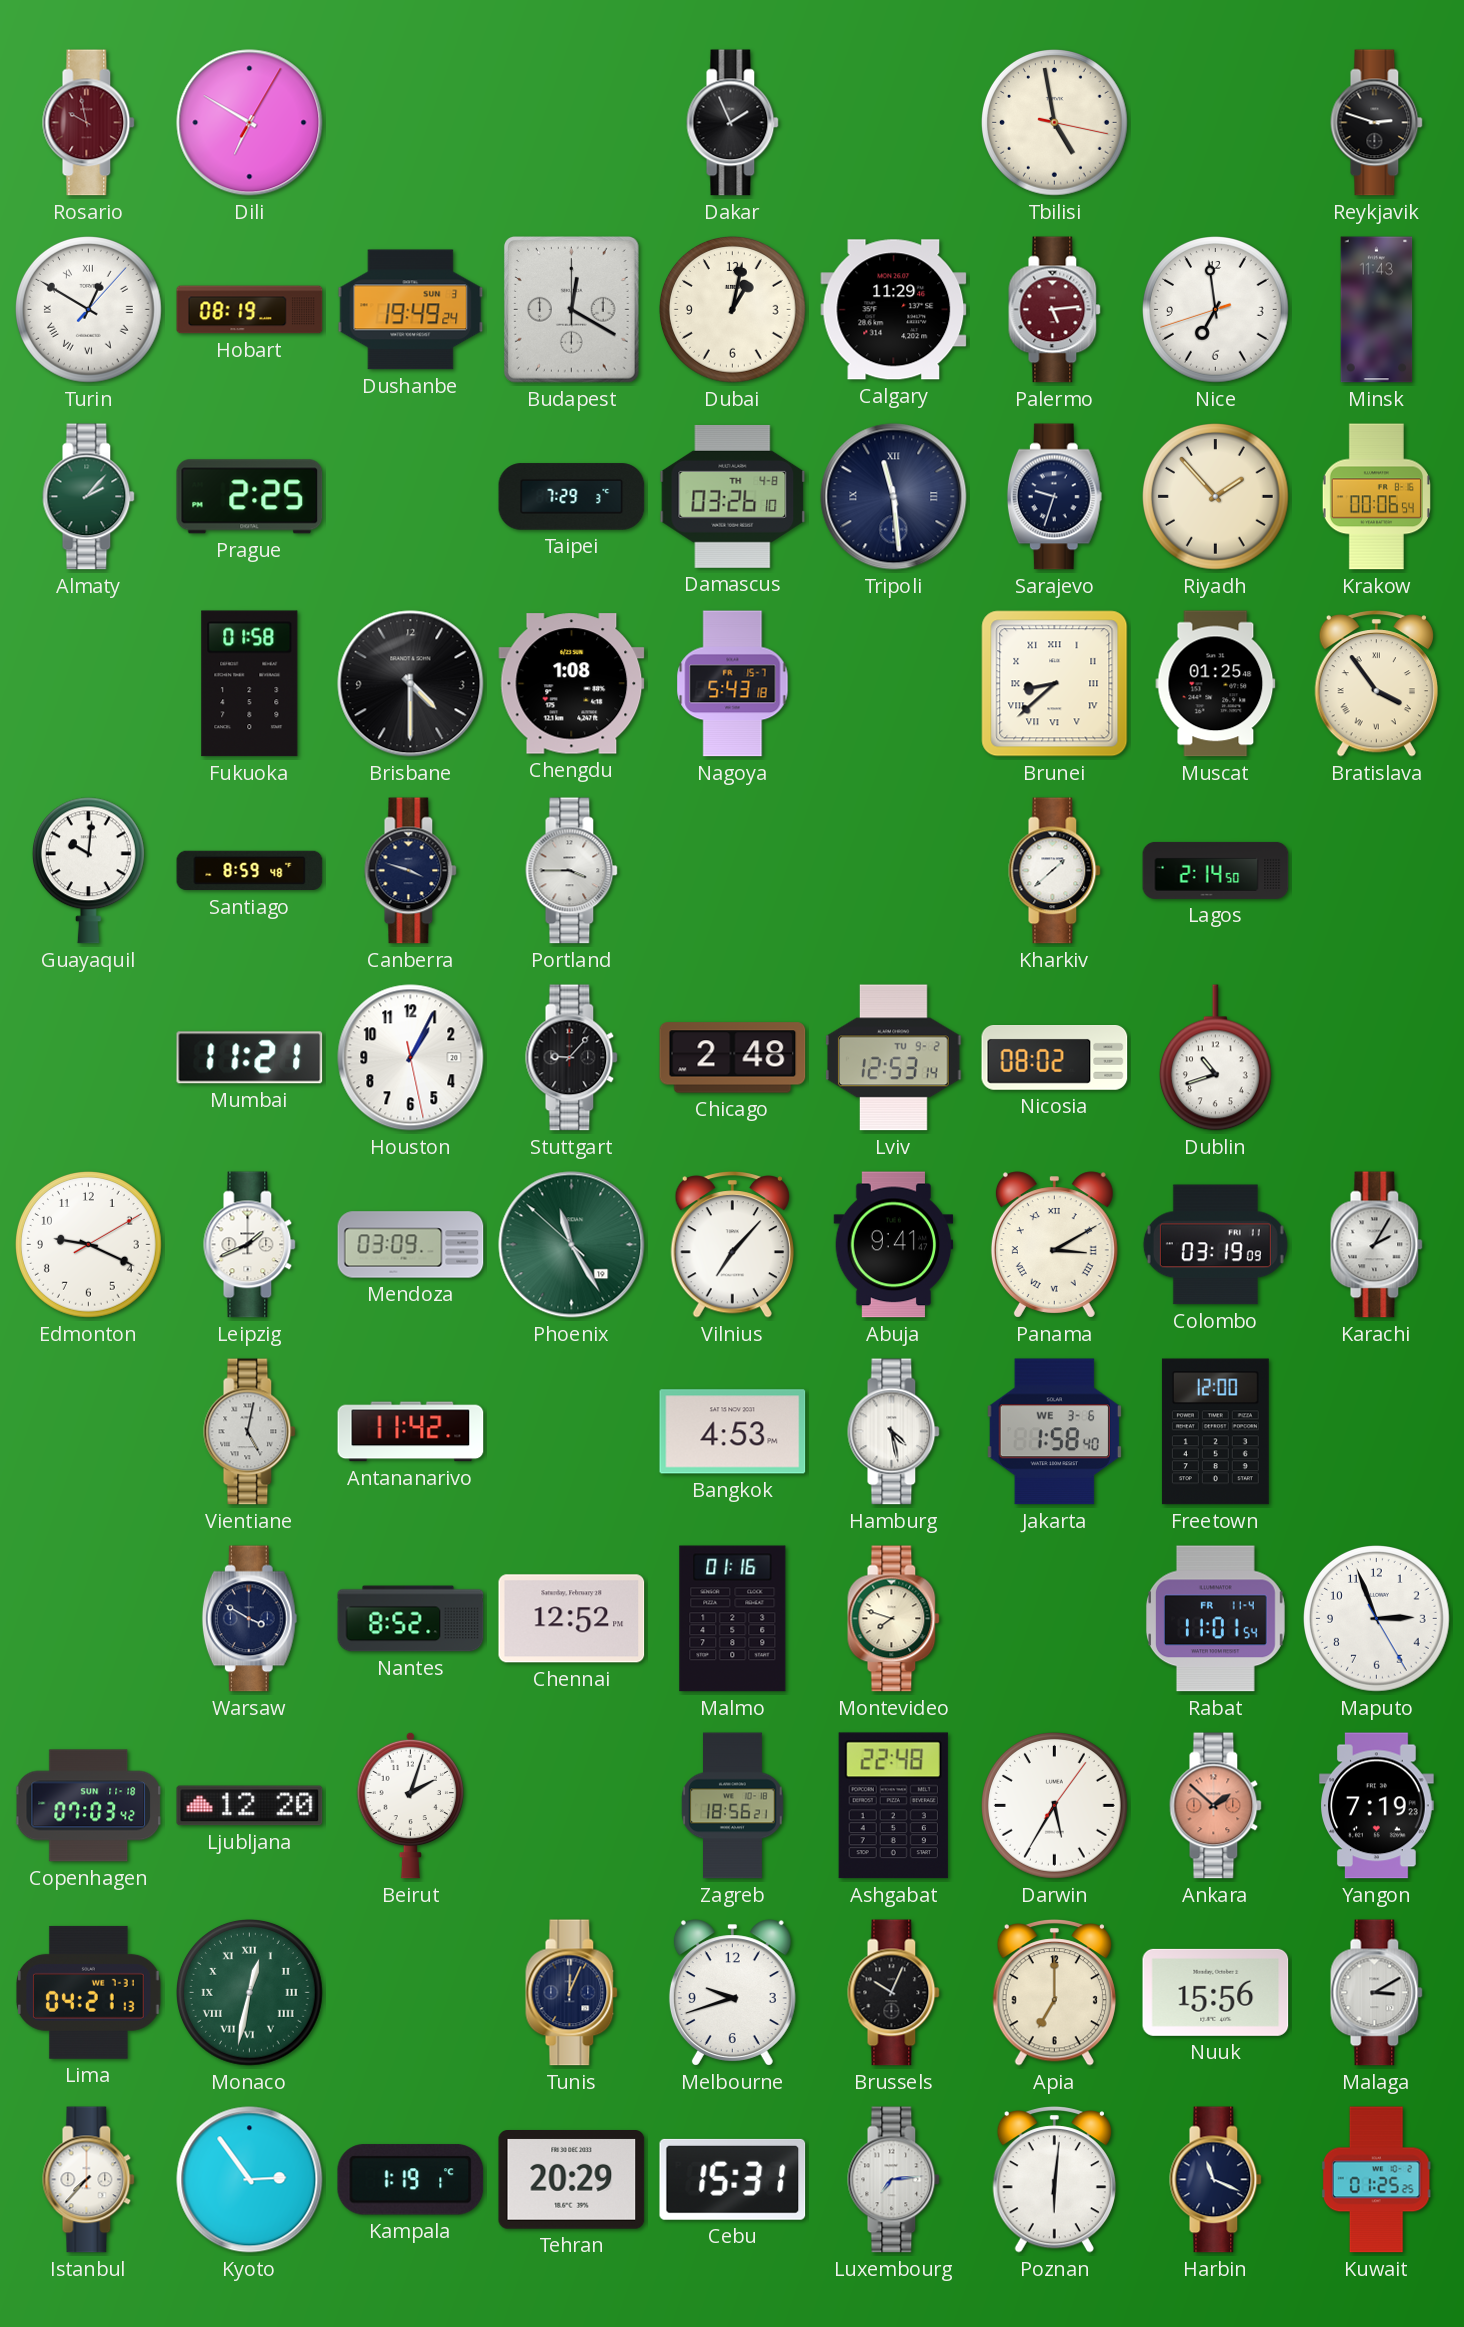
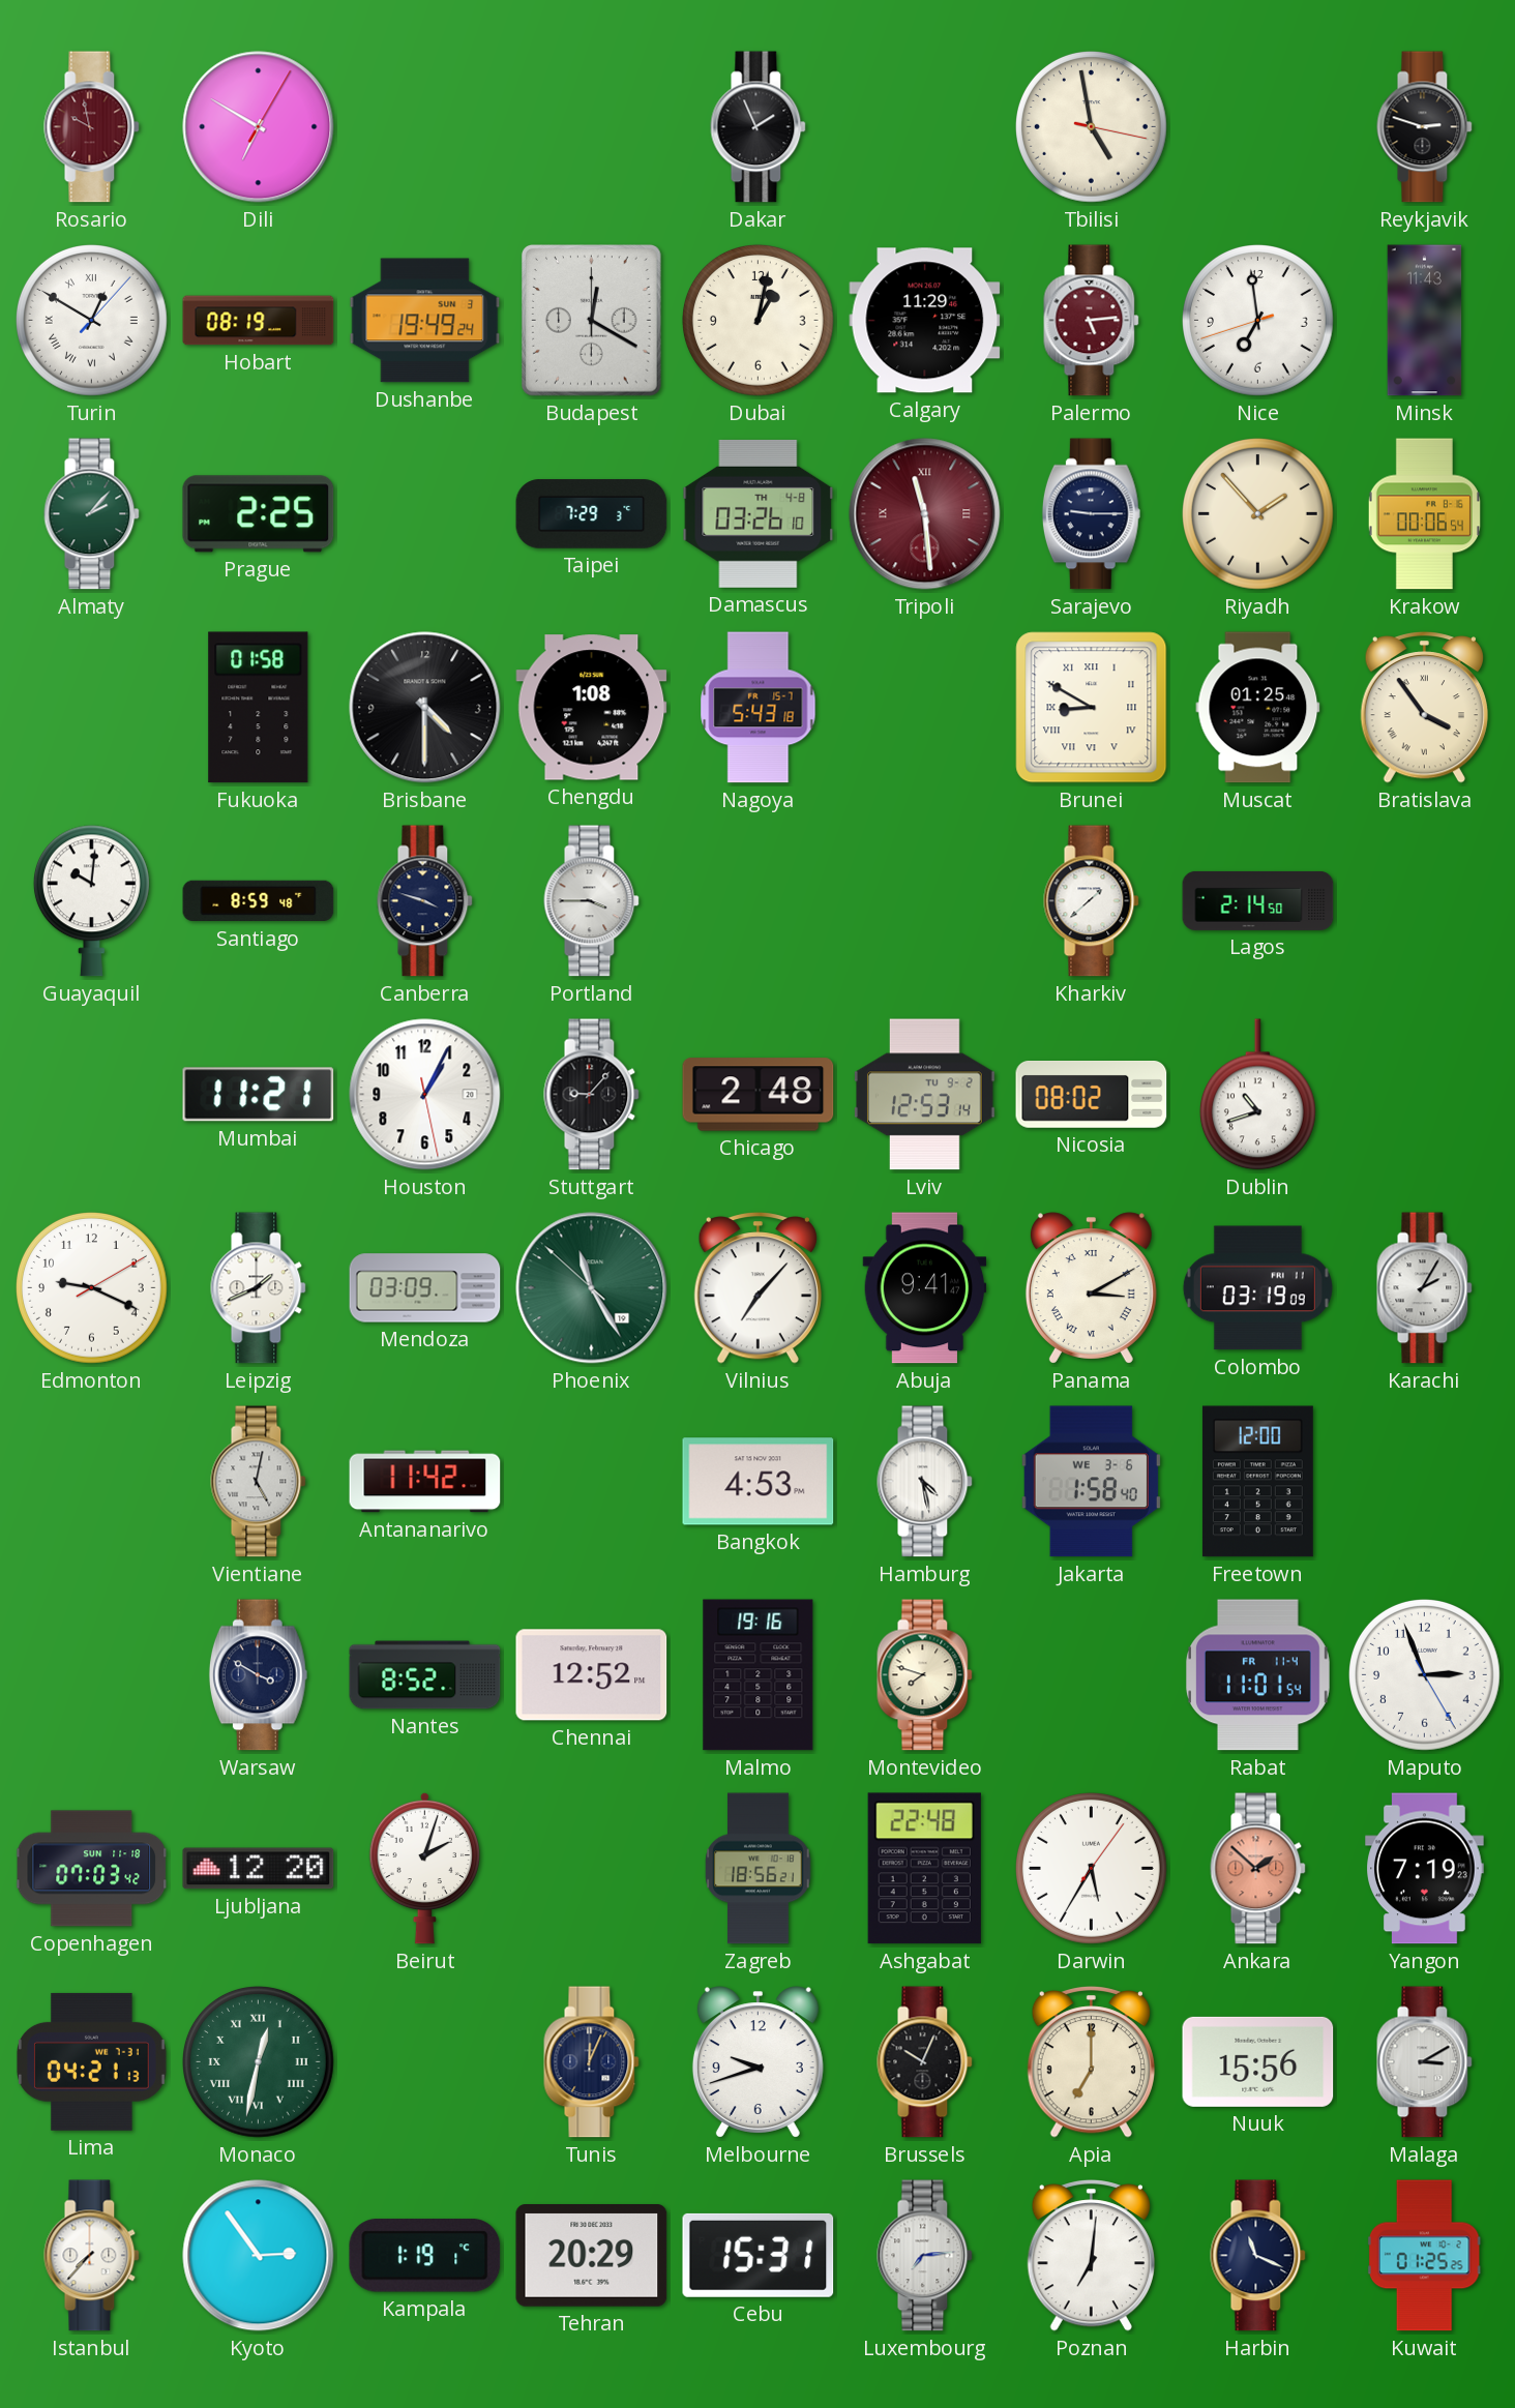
Tripoli dial: navy -> burgundy
Sarajevo: 9:33 -> 9:15
Brunei: 8:38 -> 8:50
Malmo: 01:16 -> 19:16
Poznan: 6:01 -> 7:01
